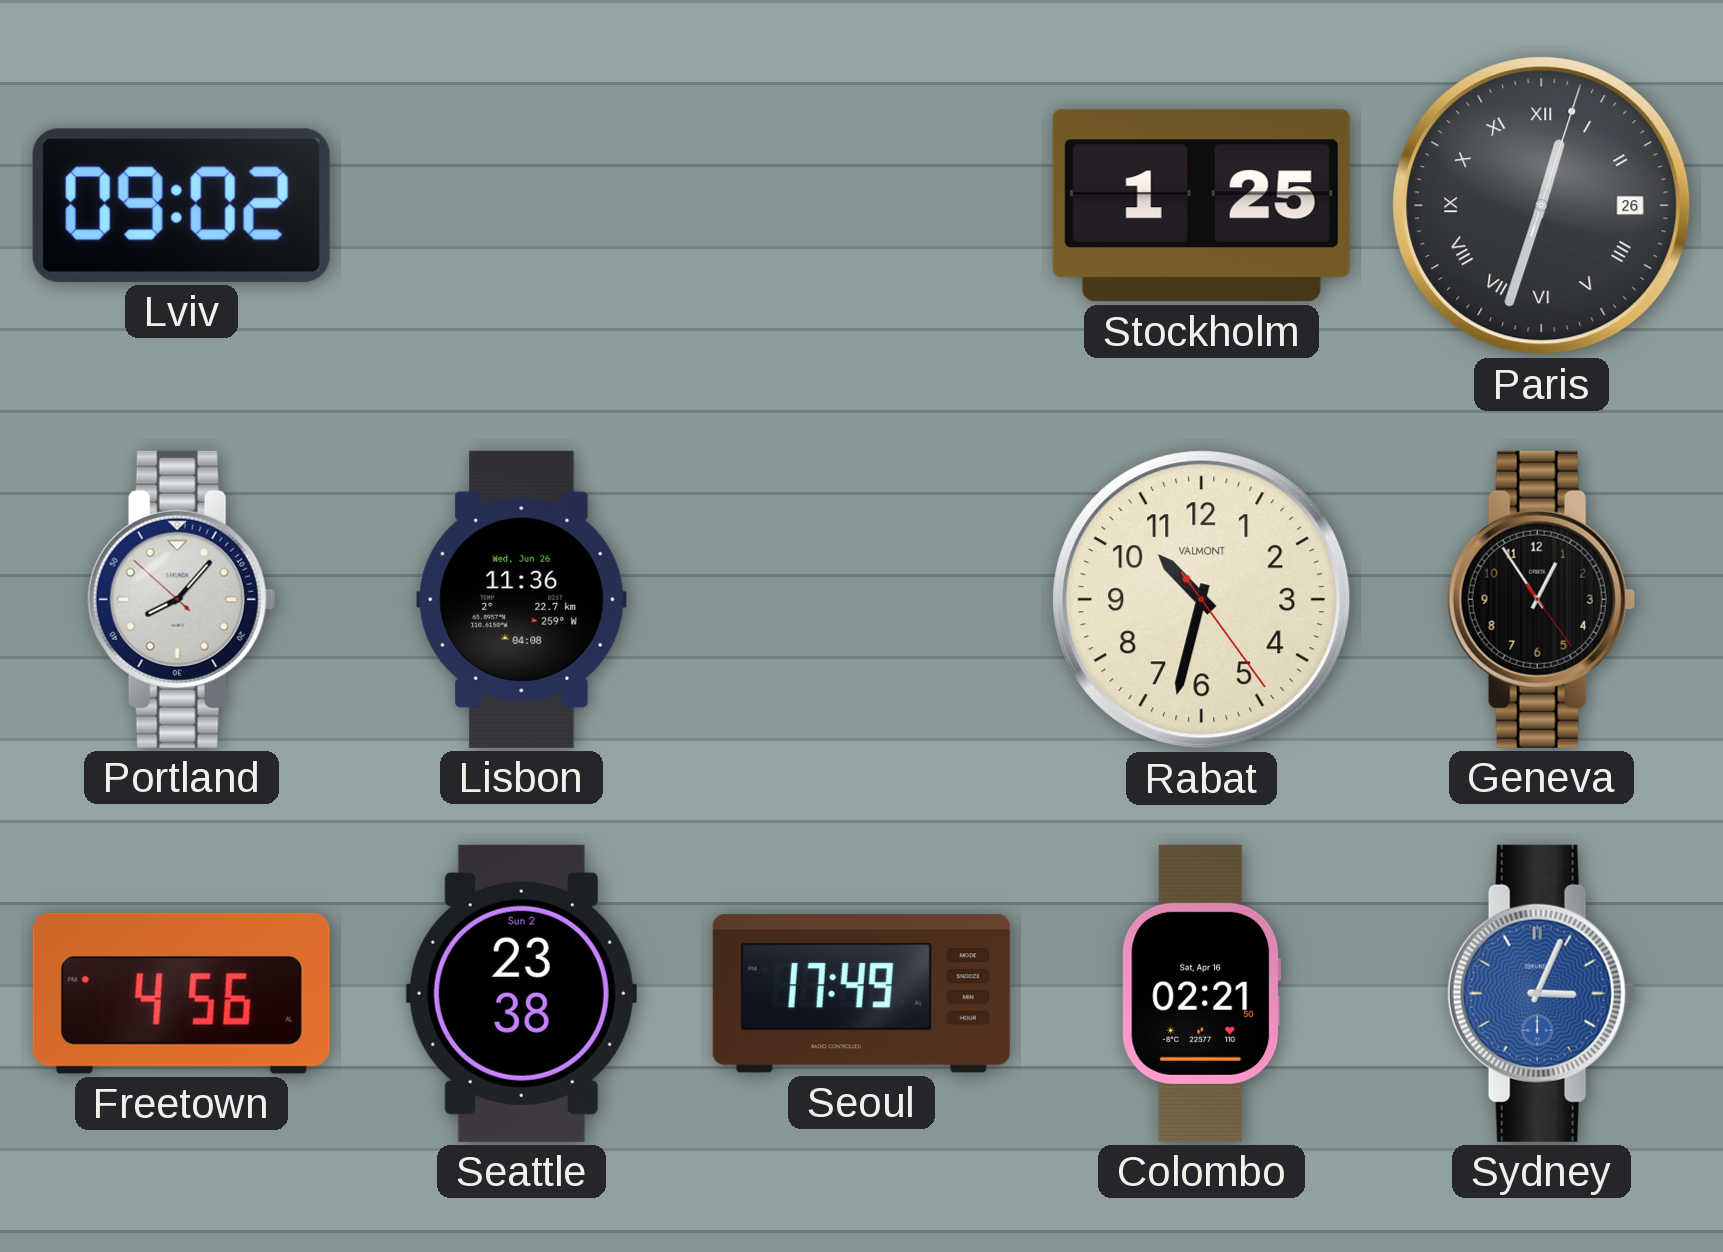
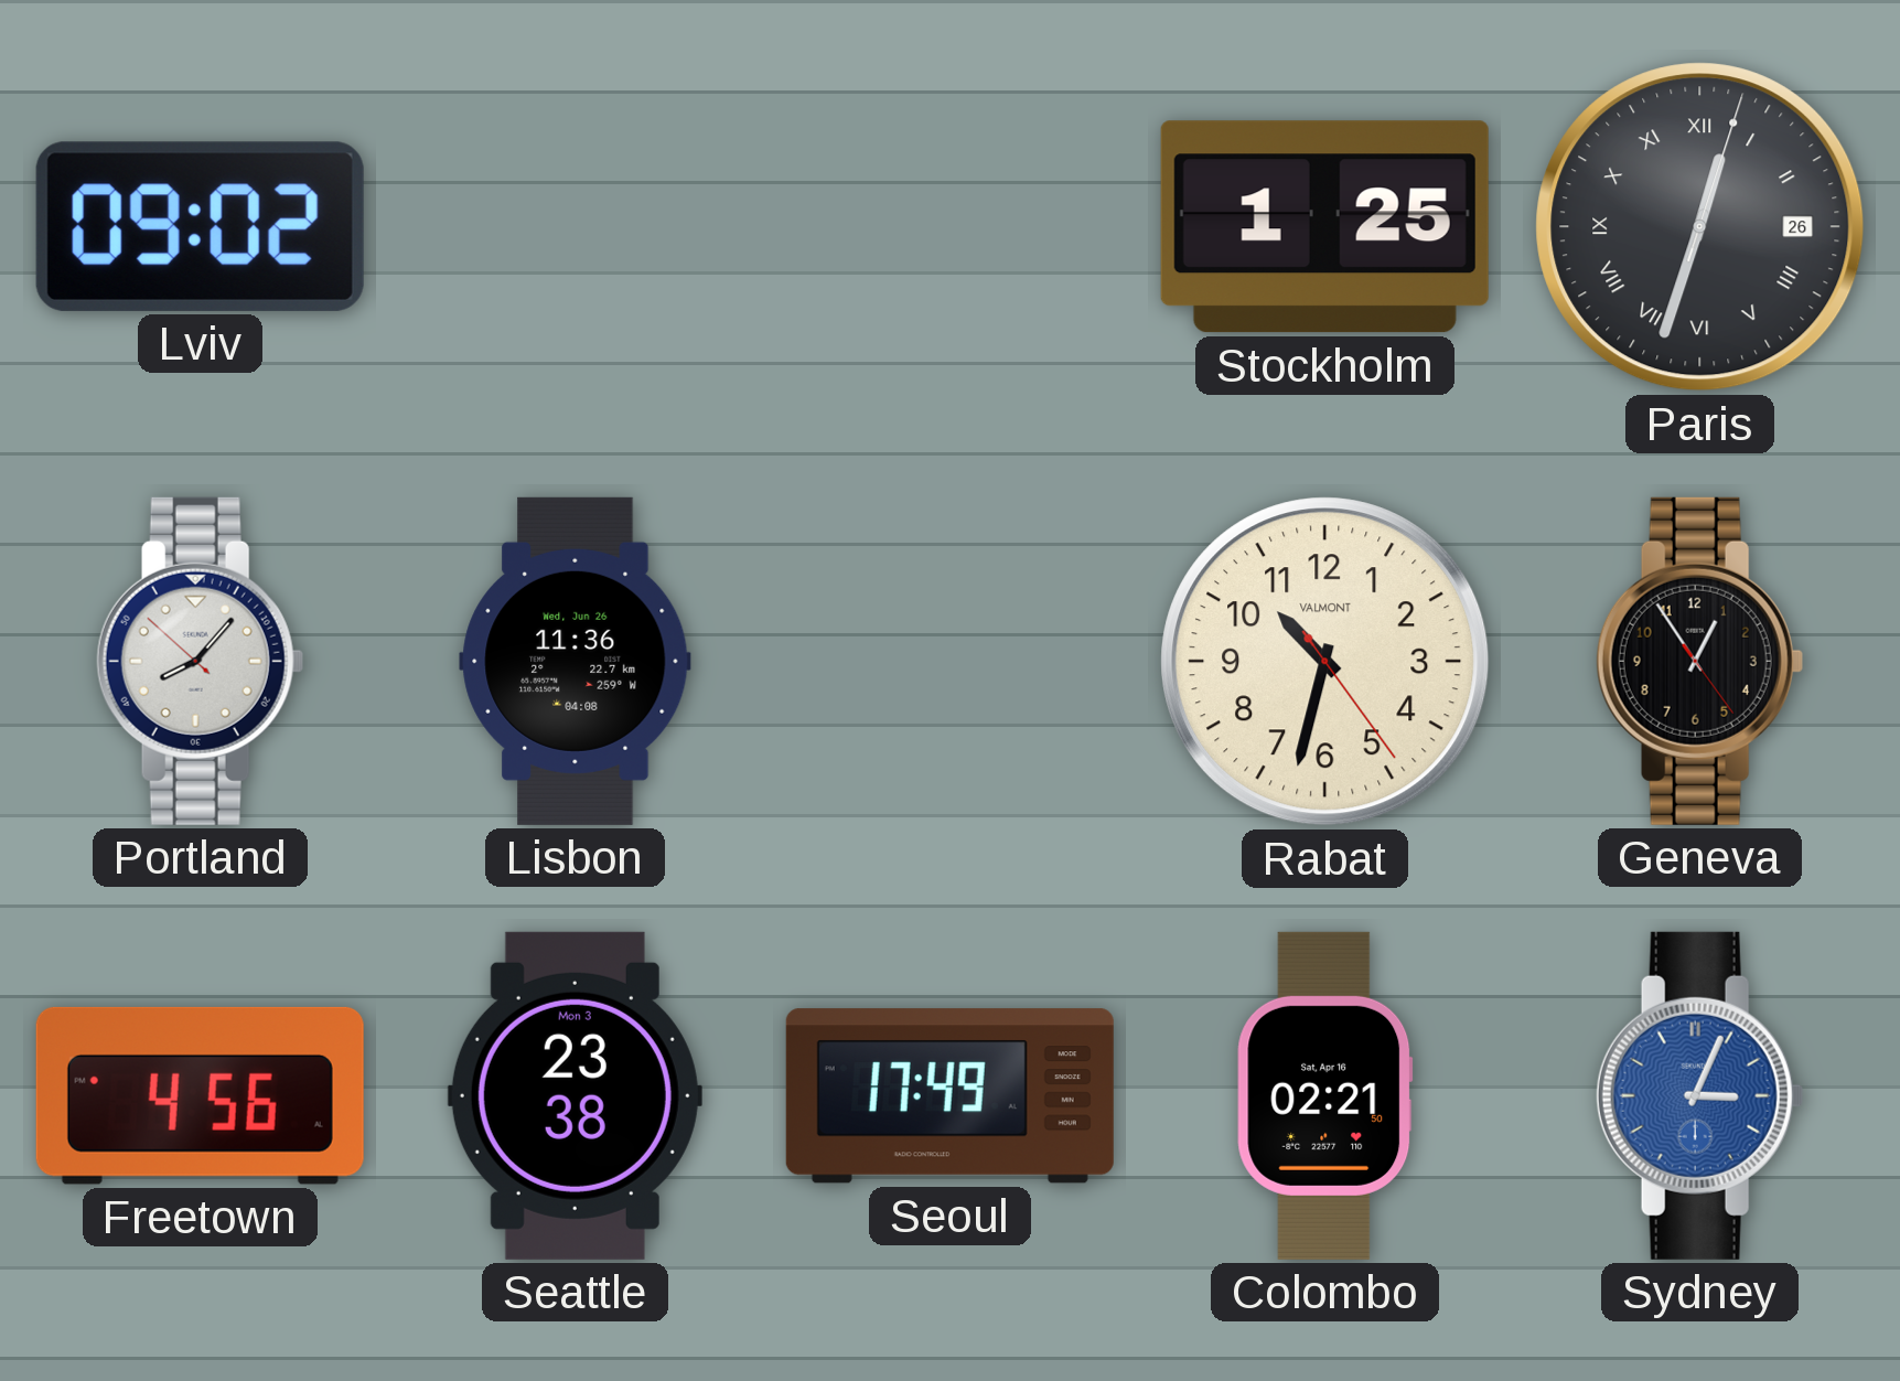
Seattle date: Sun 2 -> Mon 3
